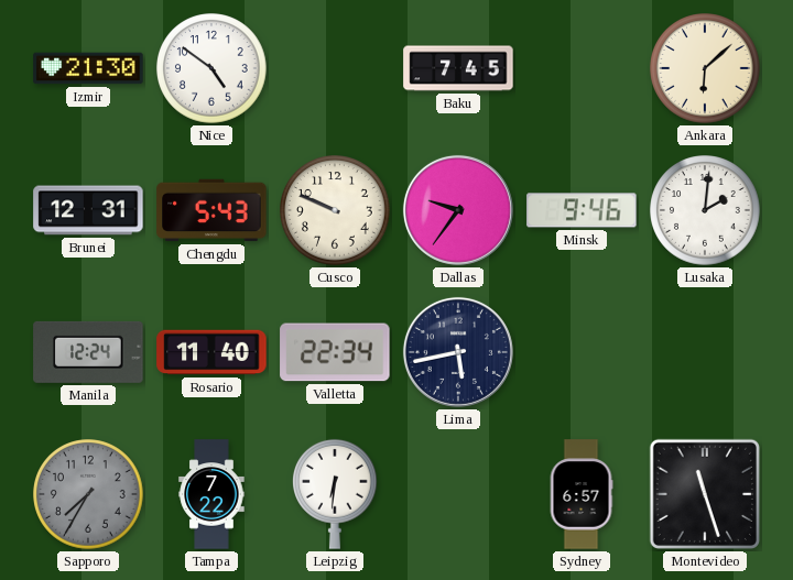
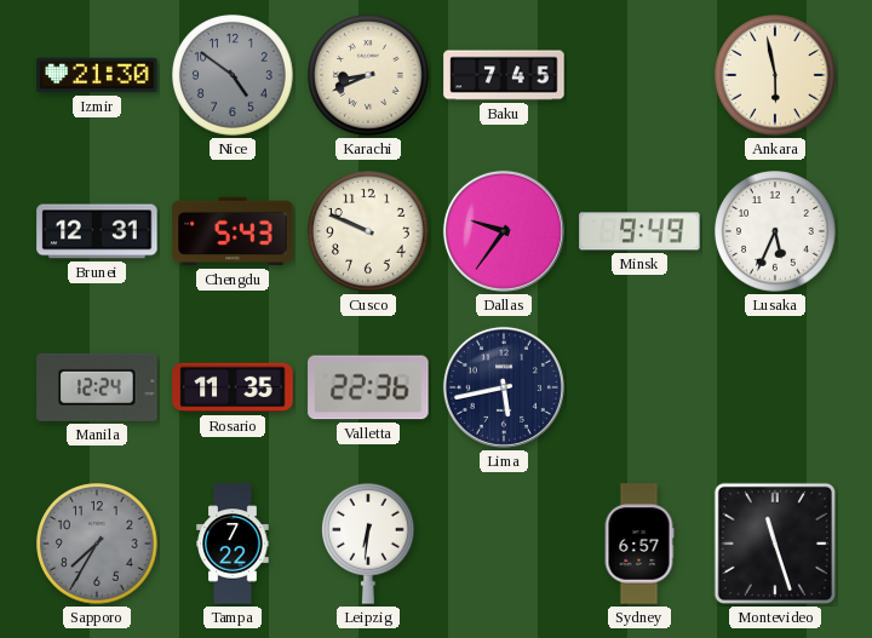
Nice dial: white -> grey
Karachi: none -> 8:41
Ankara: 6:08 -> 5:58
Minsk: 9:46 -> 9:49
Lusaka: 2:01 -> 5:34
Rosario: 11:40 -> 11:35
Valletta: 22:34 -> 22:36
